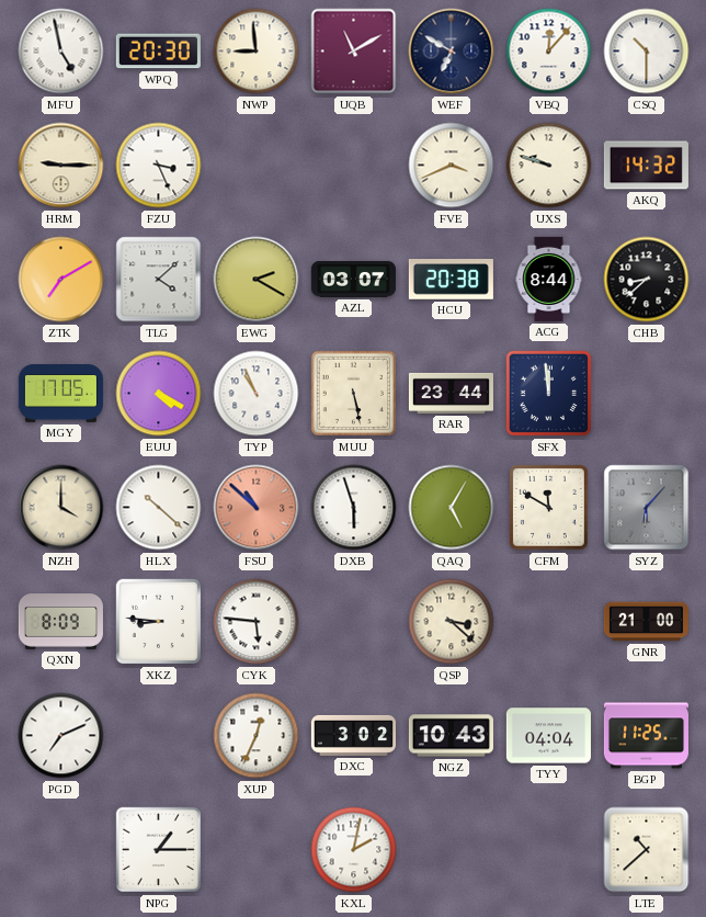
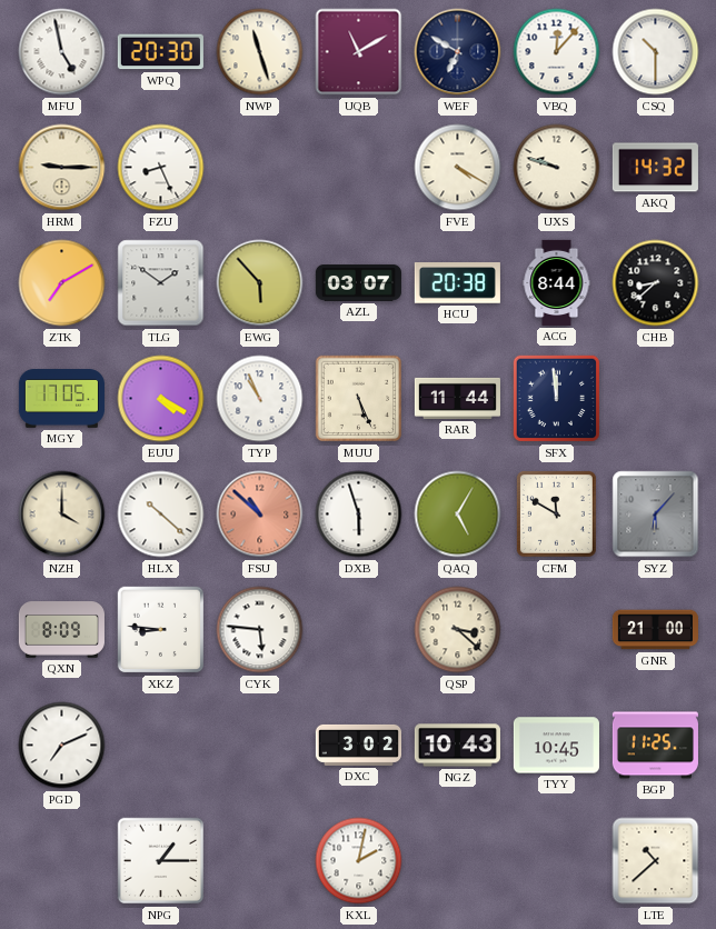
NWP: 8:59 -> 11:27
FZU: 3:26 -> 8:26
FVE: 3:41 -> 4:20
TLG: 4:08 -> 1:51
EWG: 2:20 -> 5:53
MUU: 5:28 -> 5:26
RAR: 23:44 -> 11:44
XUP: 12:34 -> none
TYY: 04:04 -> 10:45
